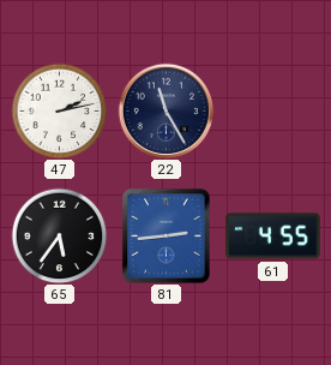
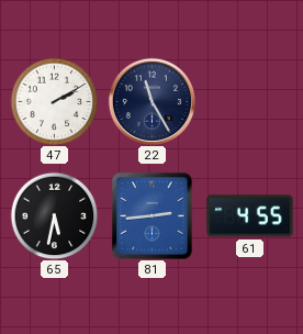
47: 2:13 -> 2:10
65: 5:36 -> 5:32
